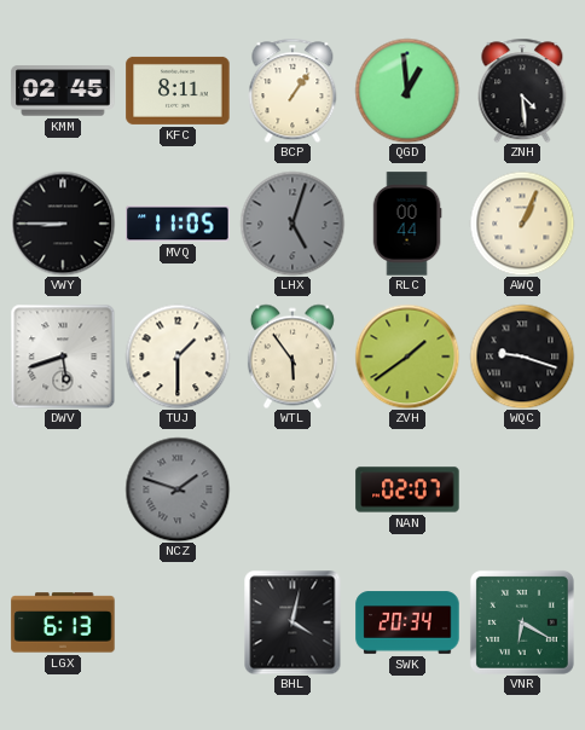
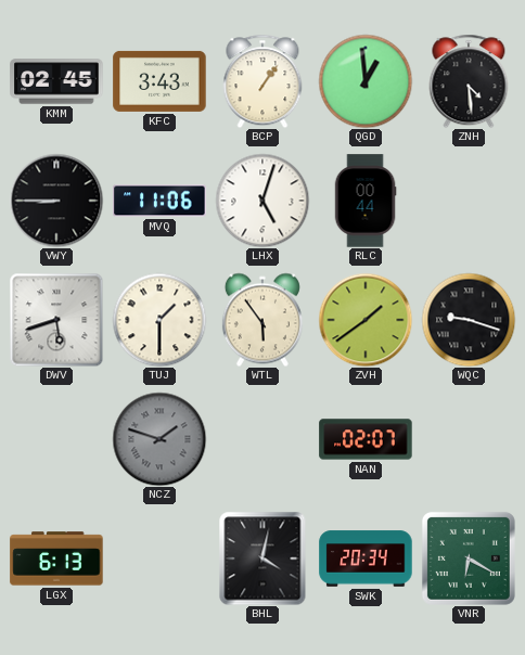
KFC: 8:11 -> 3:43
MVQ: 11:05 -> 11:06
LHX dial: grey -> white
AWQ: 1:04 -> none
